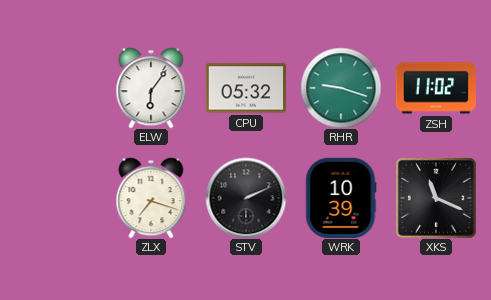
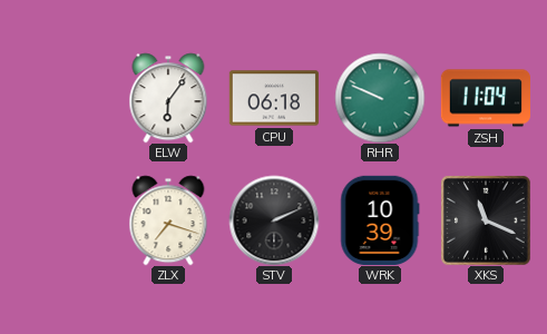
CPU: 05:32 -> 06:18
RHR: 9:18 -> 9:49
ZSH: 11:02 -> 11:04
